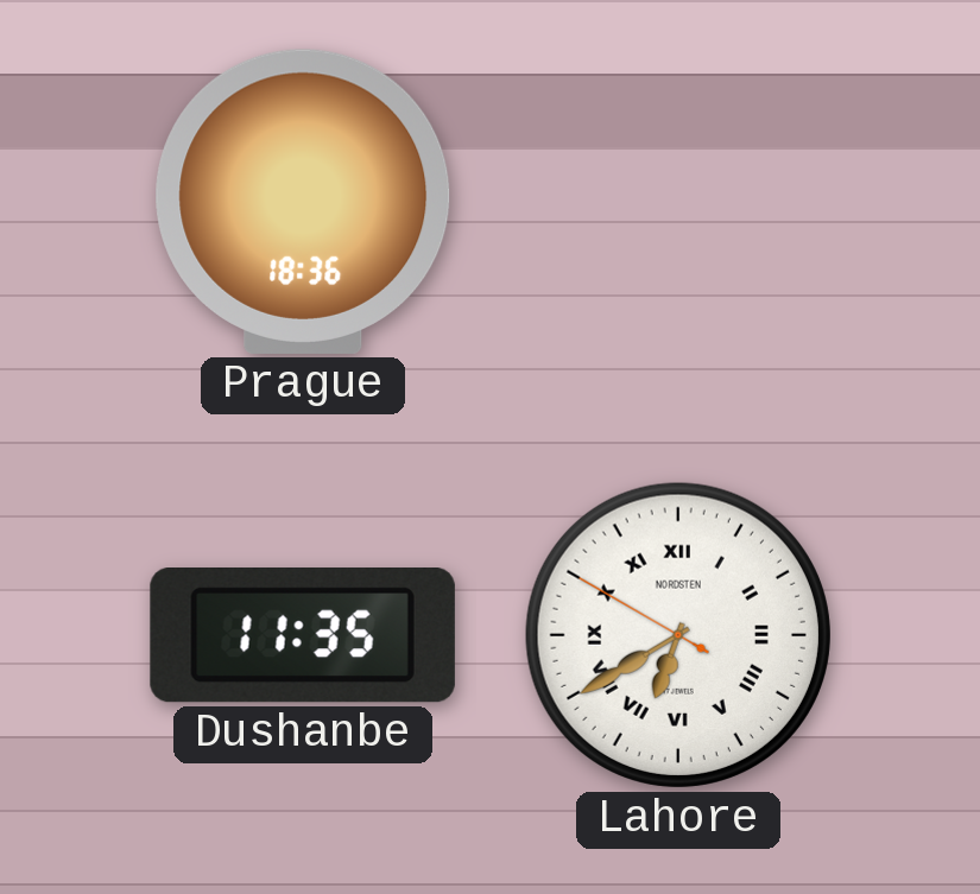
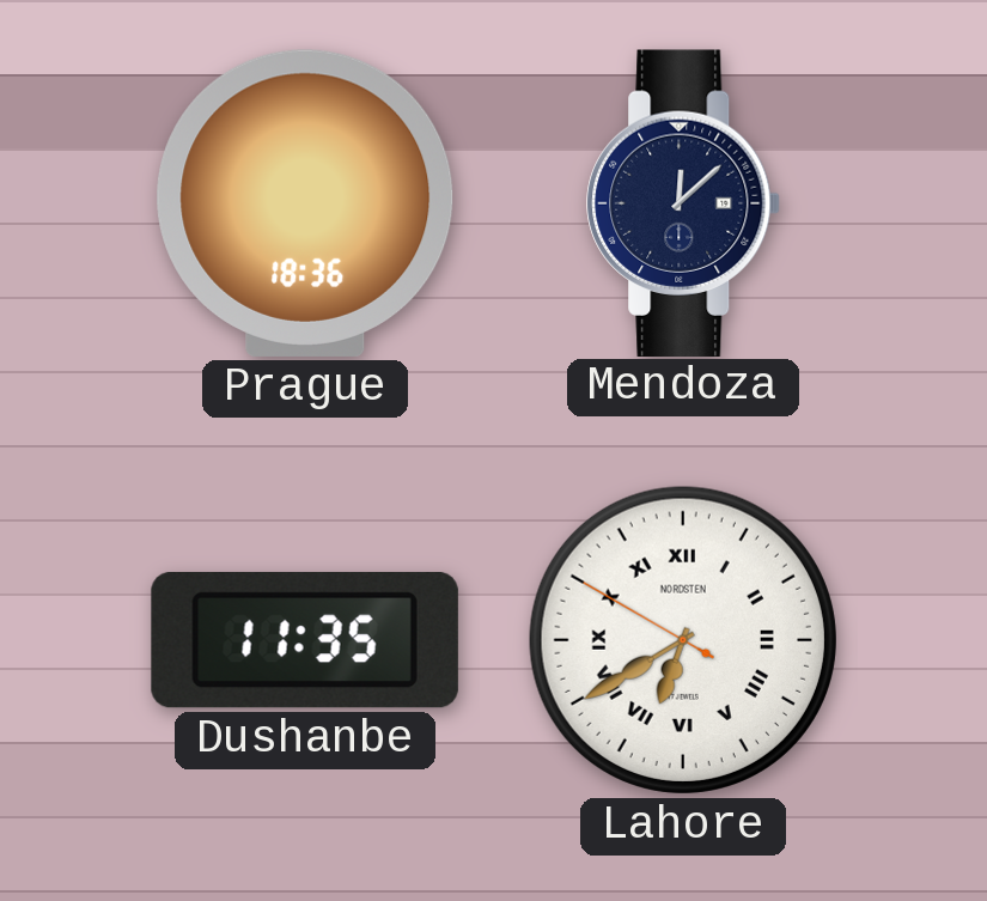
Mendoza: none -> 12:08
